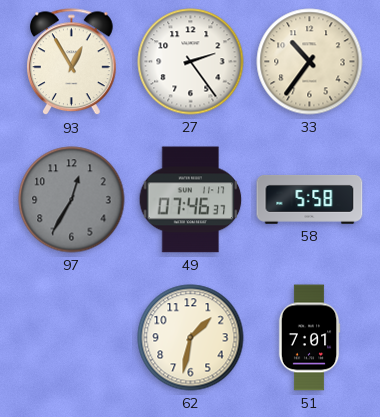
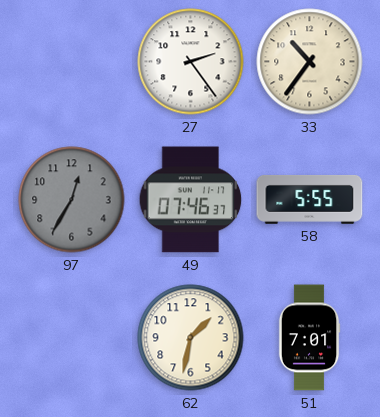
93: 12:55 -> none
58: 5:58 -> 5:55
